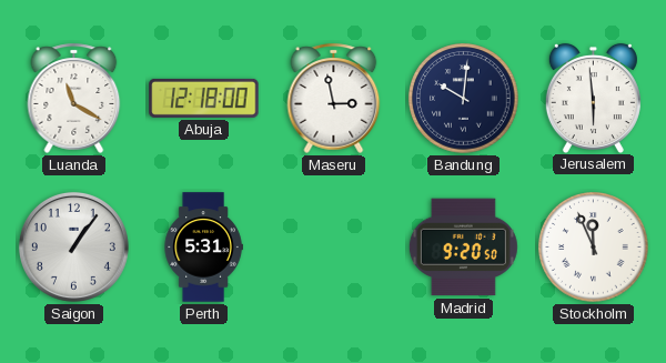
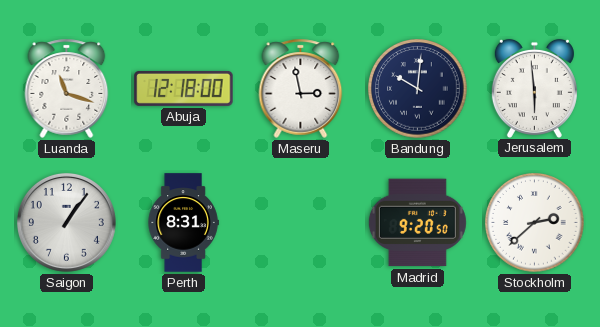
Luanda: 11:20 -> 11:18
Perth: 5:31 -> 8:31
Stockholm: 11:56 -> 2:38
